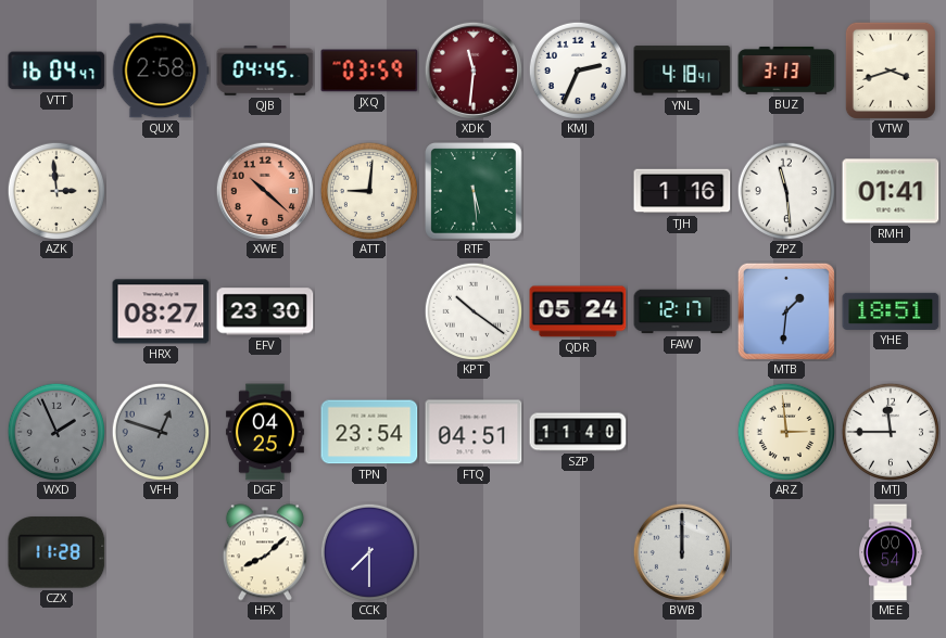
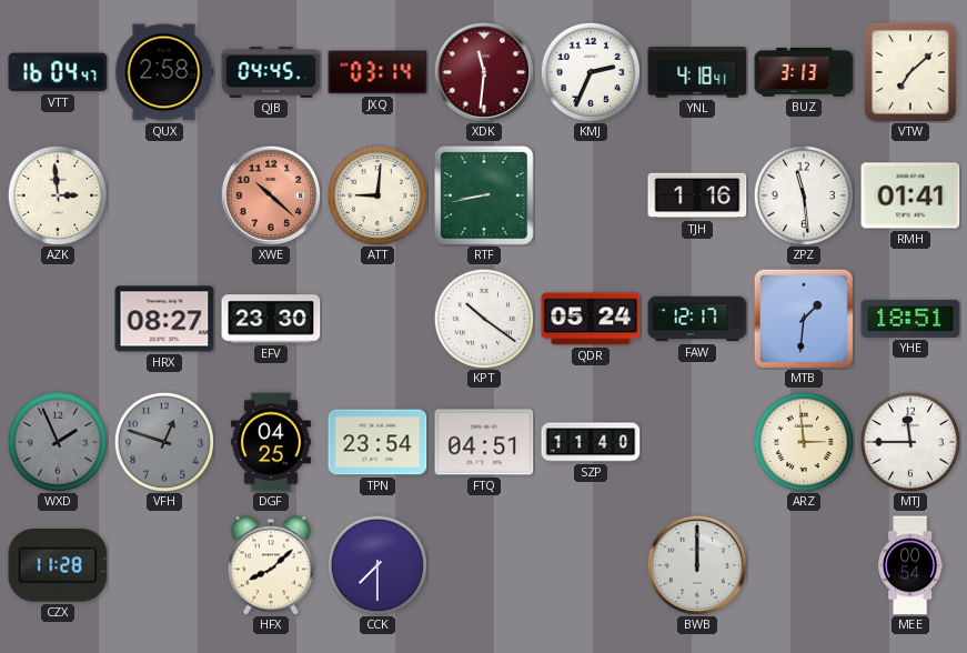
JXQ: 03:59 -> 03:14
VTW: 3:42 -> 7:08
RTF: 5:29 -> 8:43
